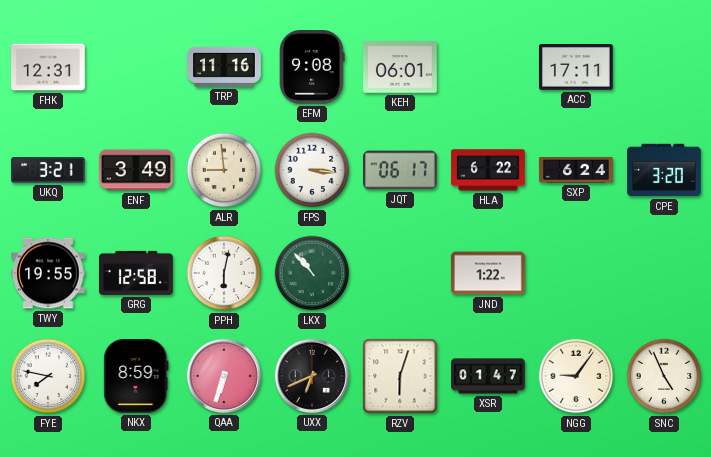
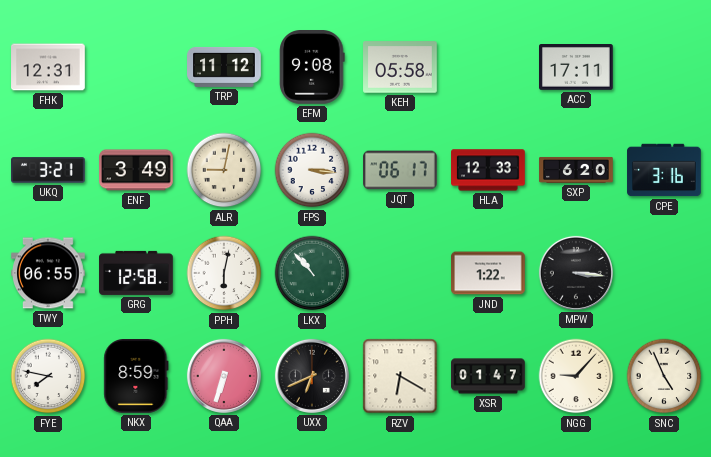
TRP: 11:16 -> 11:12
KEH: 06:01 -> 05:58
ALR: 8:59 -> 9:02
HLA: 6:22 -> 12:33
SXP: 6:24 -> 6:20
CPE: 3:20 -> 3:16
TWY: 19:55 -> 06:55
MPW: none -> 3:16
RZV: 6:03 -> 6:20
NGG: 9:06 -> 9:07
